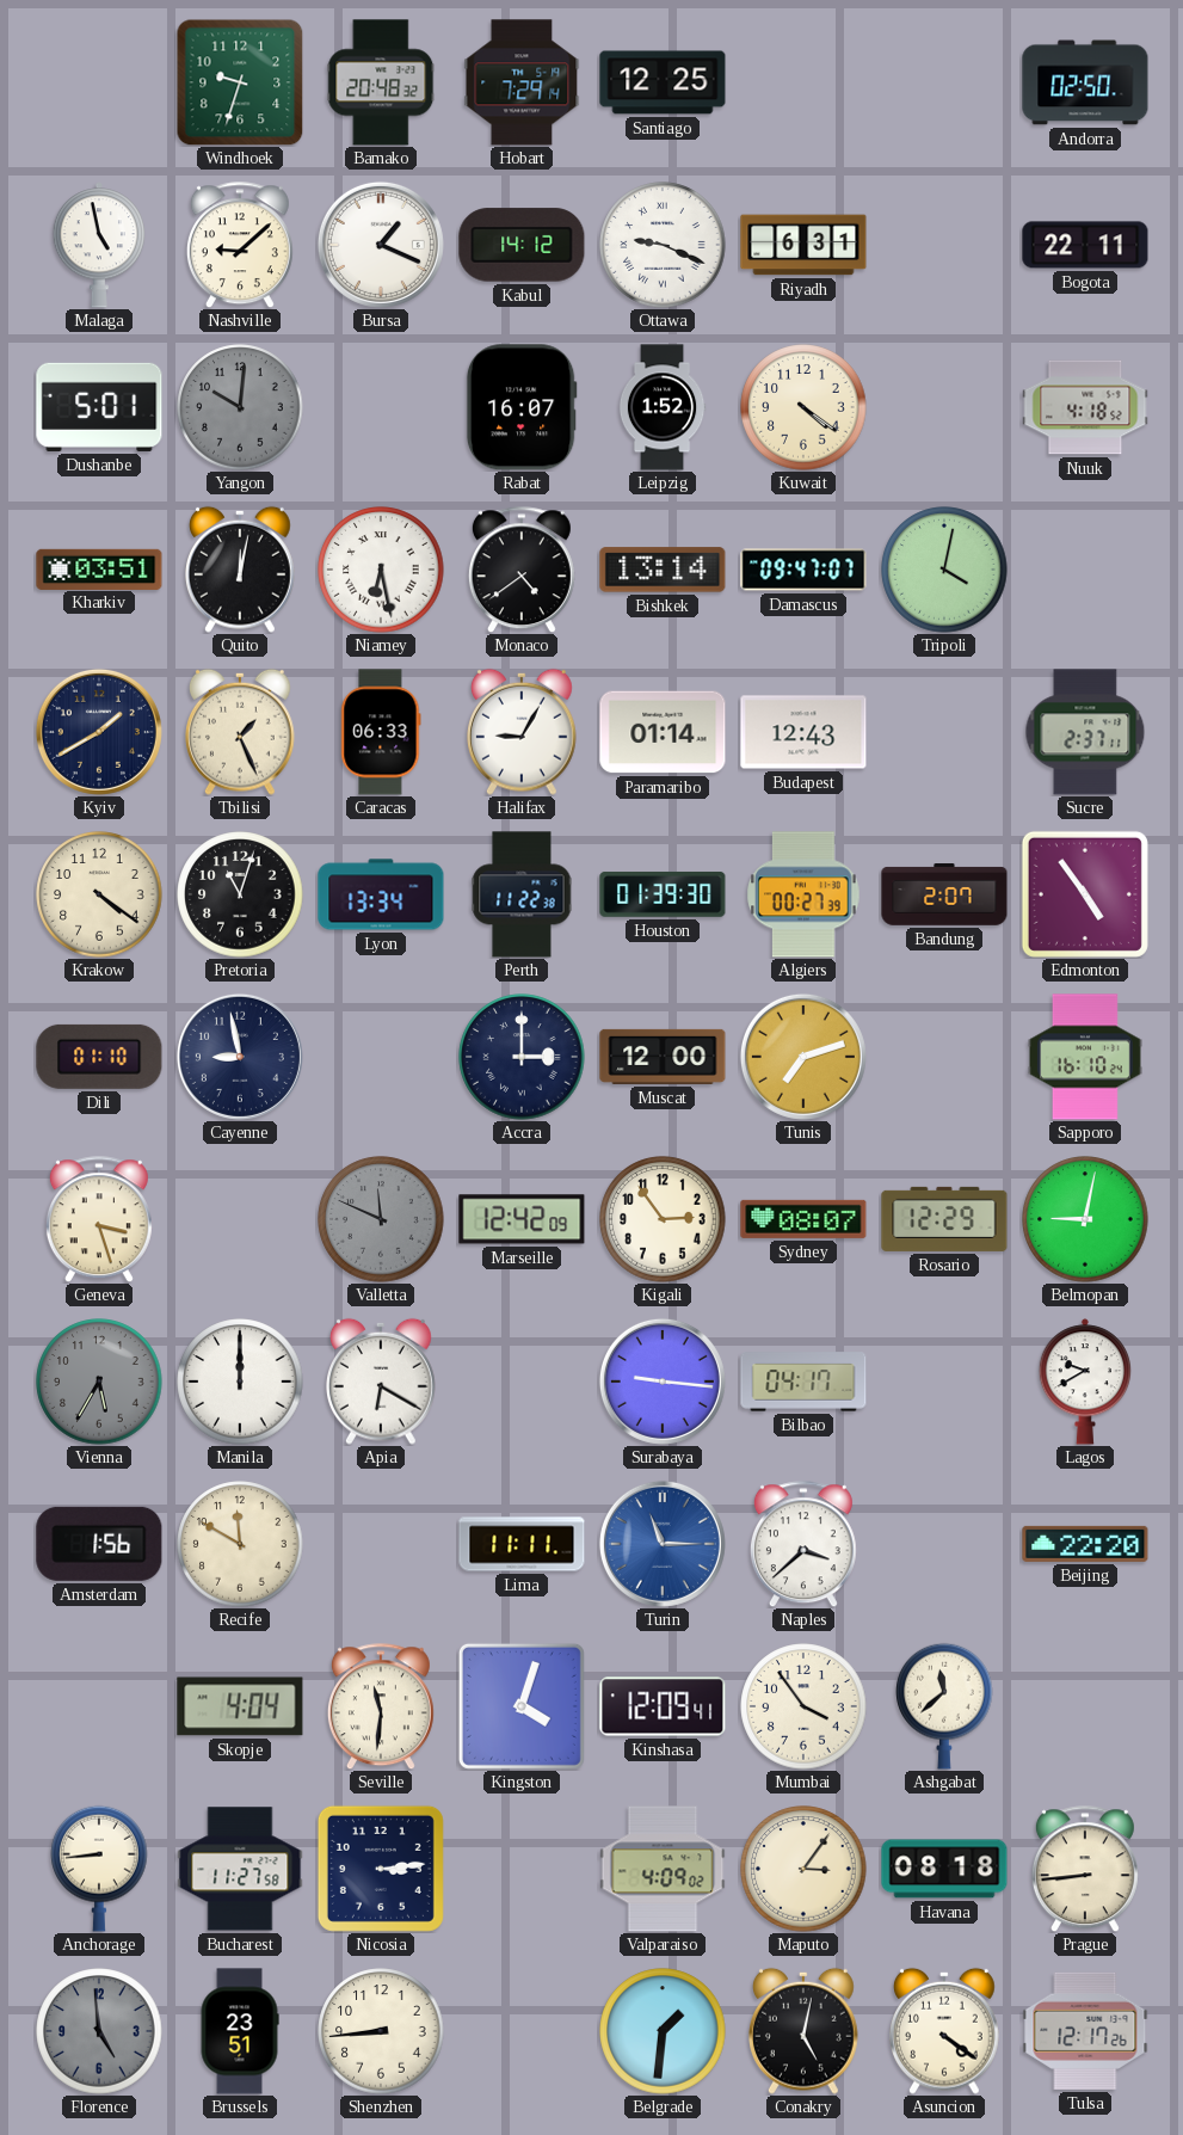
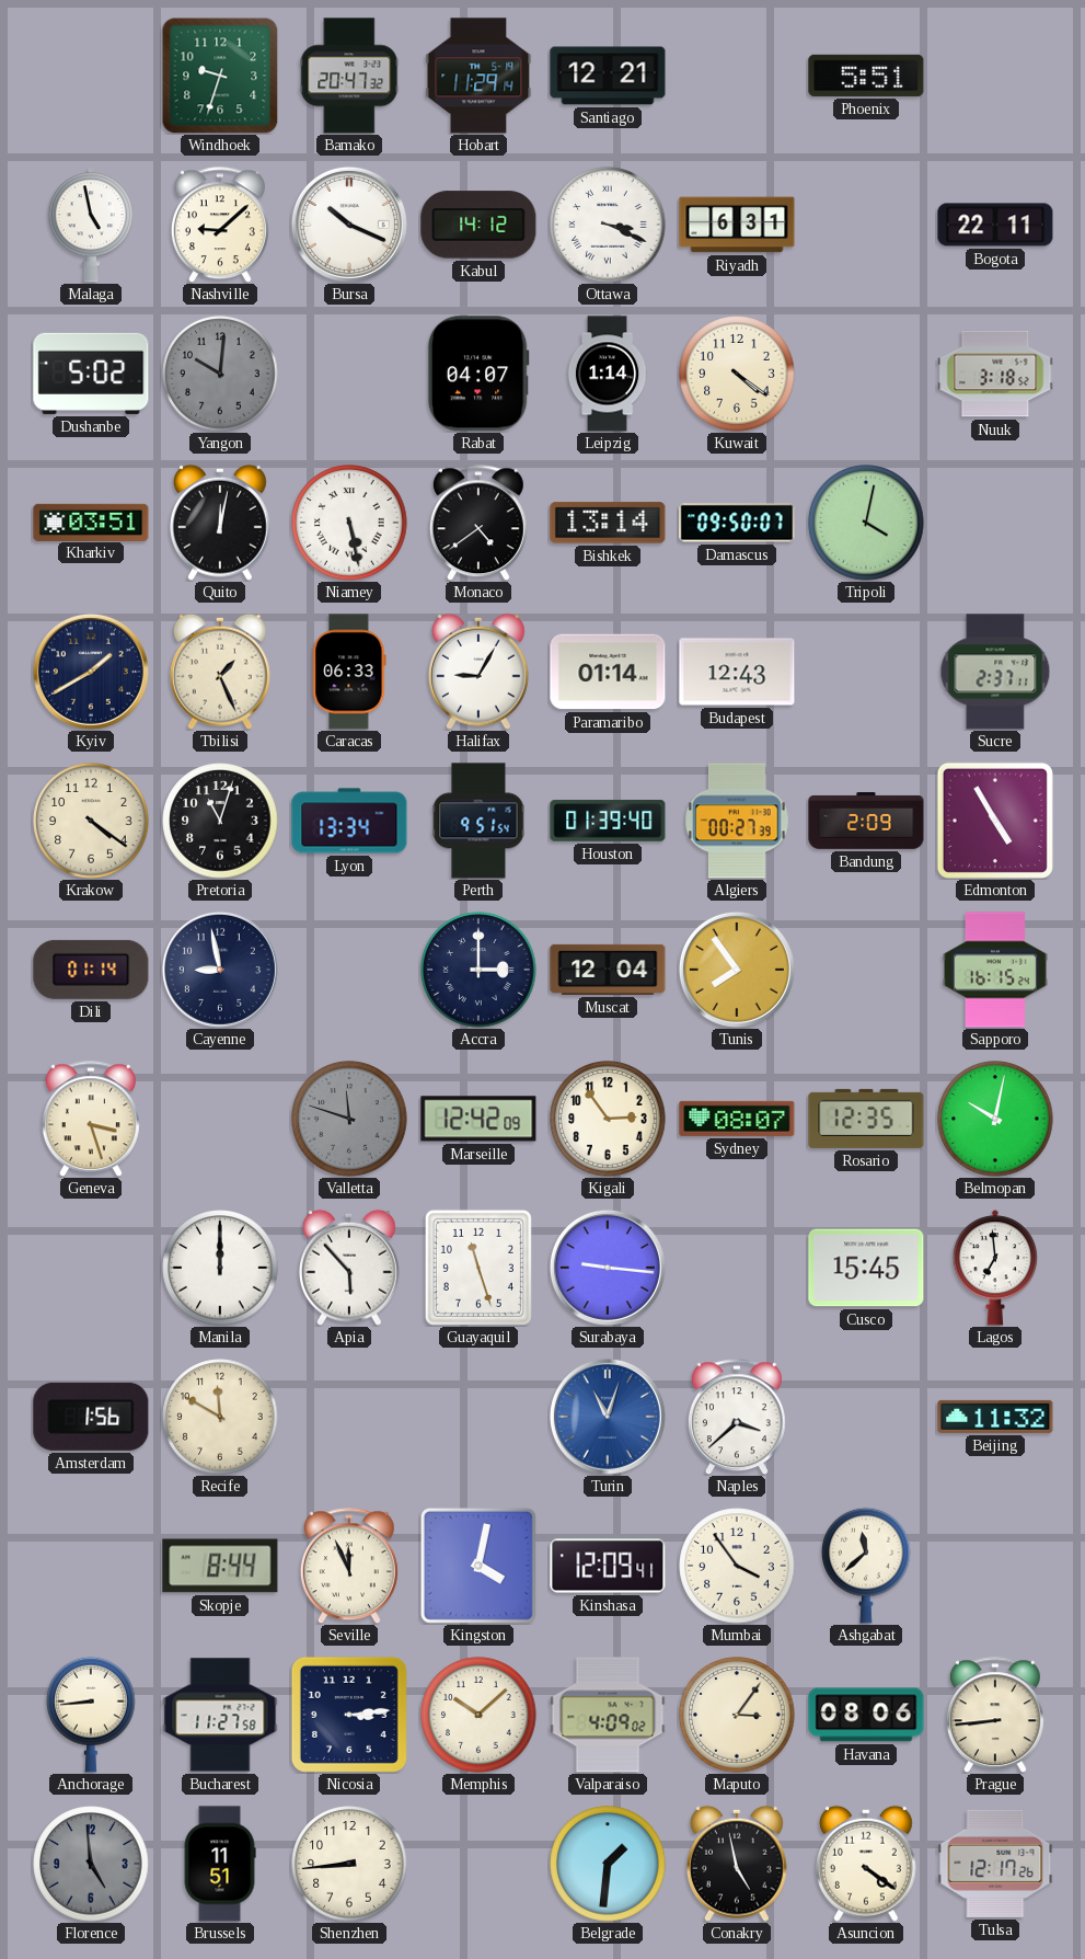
Bamako: 20:48 -> 20:47
Hobart: 7:29 -> 11:29
Santiago: 12:25 -> 12:21
Phoenix: none -> 5:51
Andorra: 02:50 -> none
Bursa: 1:19 -> 10:19
Ottawa: 9:19 -> 3:19
Dushanbe: 5:01 -> 5:02
Rabat: 16:07 -> 04:07
Leipzig: 1:52 -> 1:14
Nuuk: 4:18 -> 3:18
Niamey: 6:28 -> 5:28
Damascus: 09:47 -> 09:50
Perth: 11:22 -> 9:51
Houston: 01:39:30 -> 01:39:40
Bandung: 2:07 -> 2:09
Edmonton: 4:54 -> 4:55
Dili: 01:10 -> 01:14
Muscat: 12:00 -> 12:04
Tunis: 7:12 -> 7:54
Sapporo: 16:10 -> 16:15
Valletta: 11:49 -> 11:48
Rosario: 12:29 -> 12:35
Belmopan: 9:02 -> 10:02
Vienna: 5:35 -> none
Apia: 6:20 -> 5:53
Guayaquil: none -> 11:27
Bilbao: 04:17 -> none
Cusco: none -> 15:45
Lagos: 9:40 -> 6:59
Lima: 11:11 -> none
Turin: 11:15 -> 11:03
Beijing: 22:20 -> 11:32
Skopje: 4:04 -> 8:44
Seville: 11:31 -> 11:56
Kingston: 4:03 -> 4:02
Memphis: none -> 10:08
Havana: 08:18 -> 08:06
Brussels: 23:51 -> 11:51
Conakry: 5:02 -> 4:58
